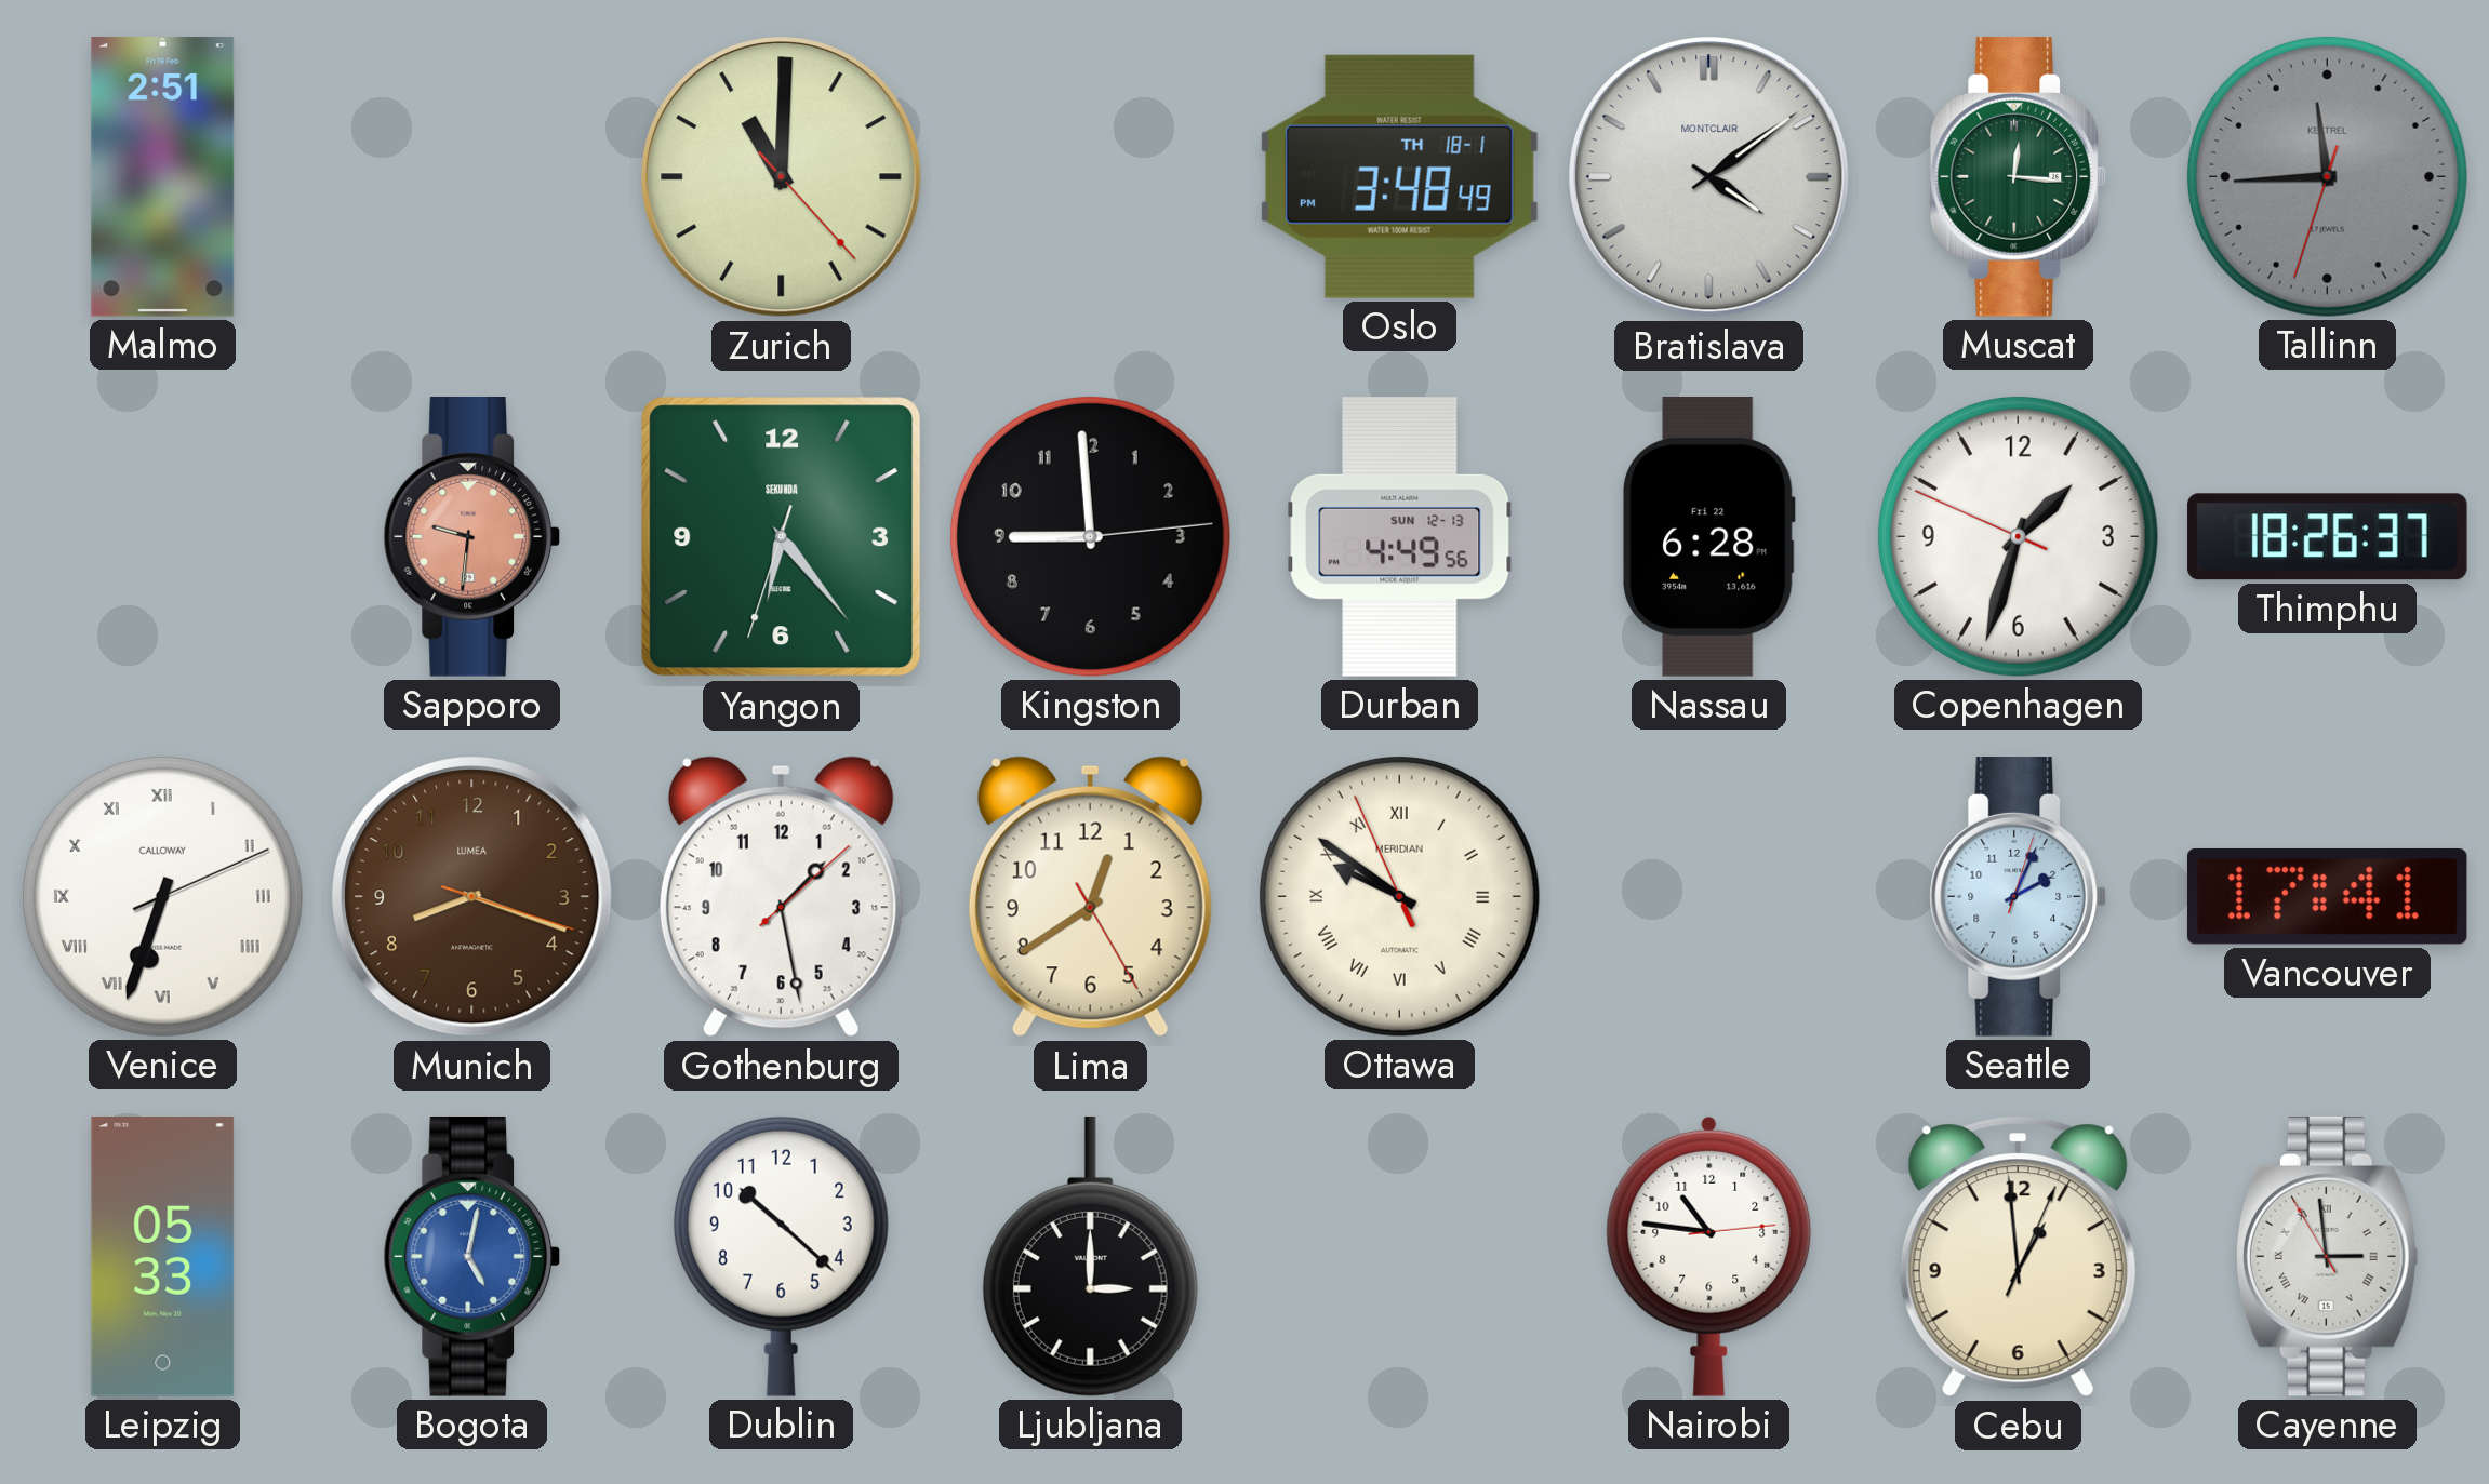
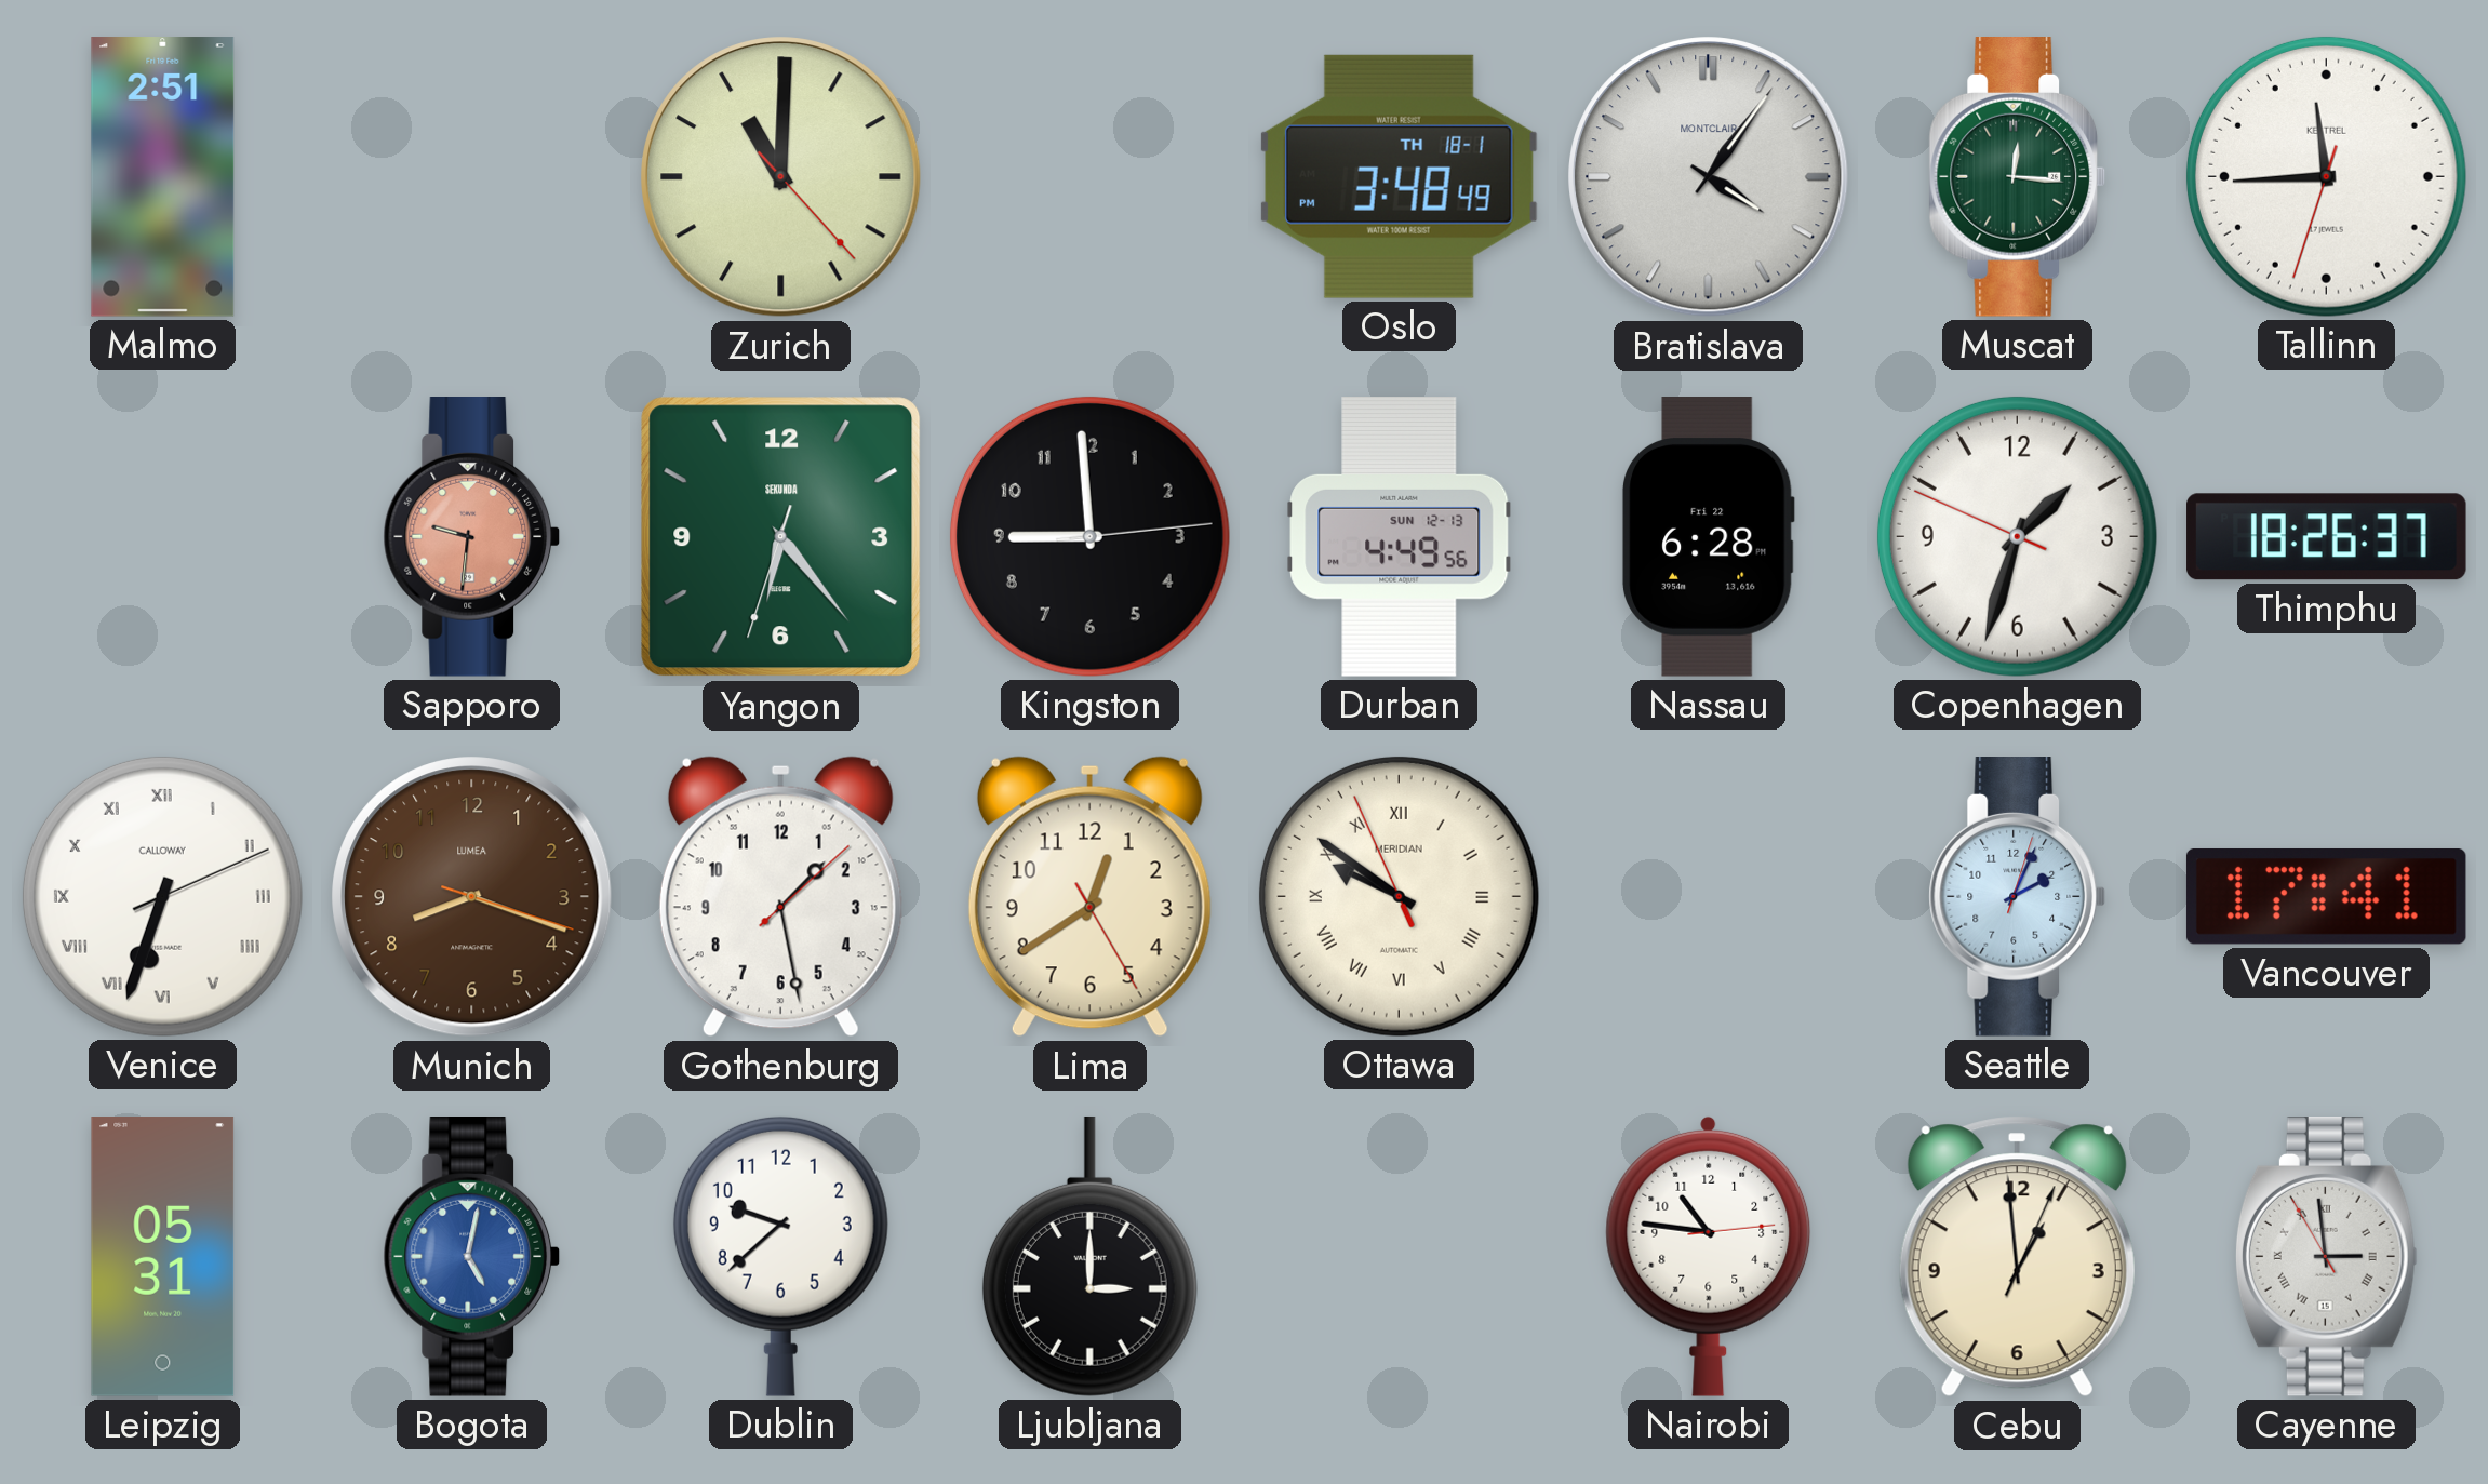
Bratislava: 4:09 -> 4:06
Tallinn dial: grey -> white
Leipzig: 05:33 -> 05:31
Dublin: 10:22 -> 9:38
